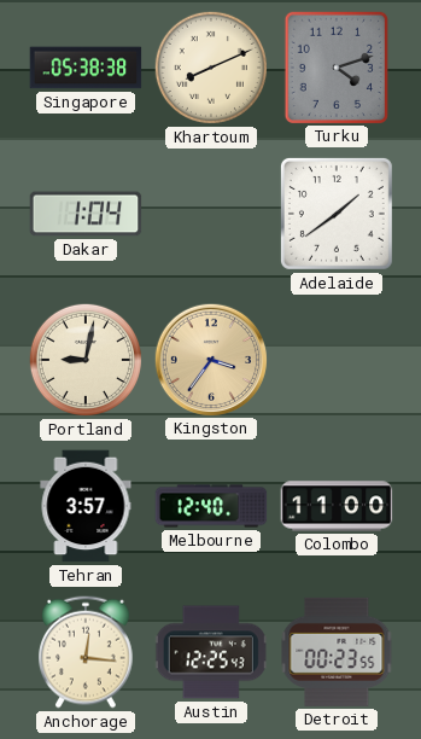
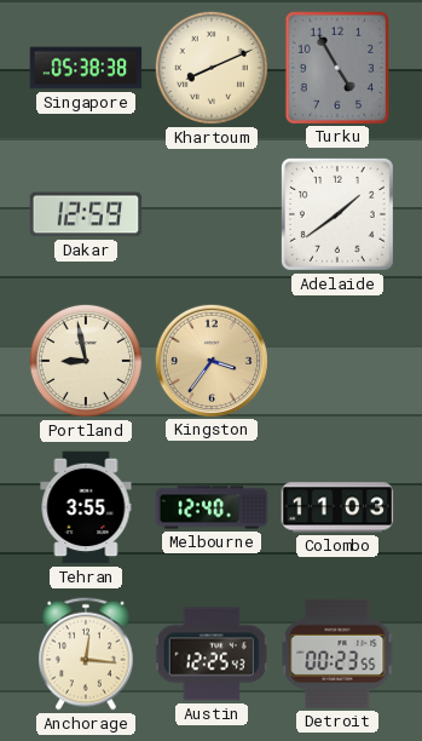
Turku: 4:12 -> 4:55
Dakar: 1:04 -> 12:59
Portland: 9:02 -> 8:58
Tehran: 3:57 -> 3:55
Colombo: 11:00 -> 11:03
